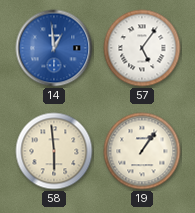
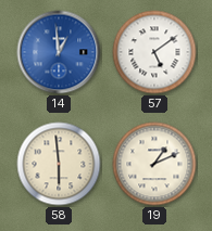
57: 5:06 -> 5:09
19: 1:06 -> 1:11
